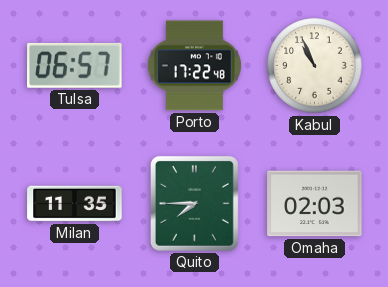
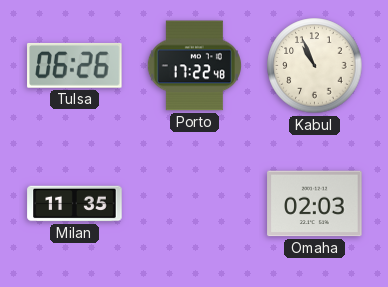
Tulsa: 06:57 -> 06:26
Quito: 7:45 -> none
